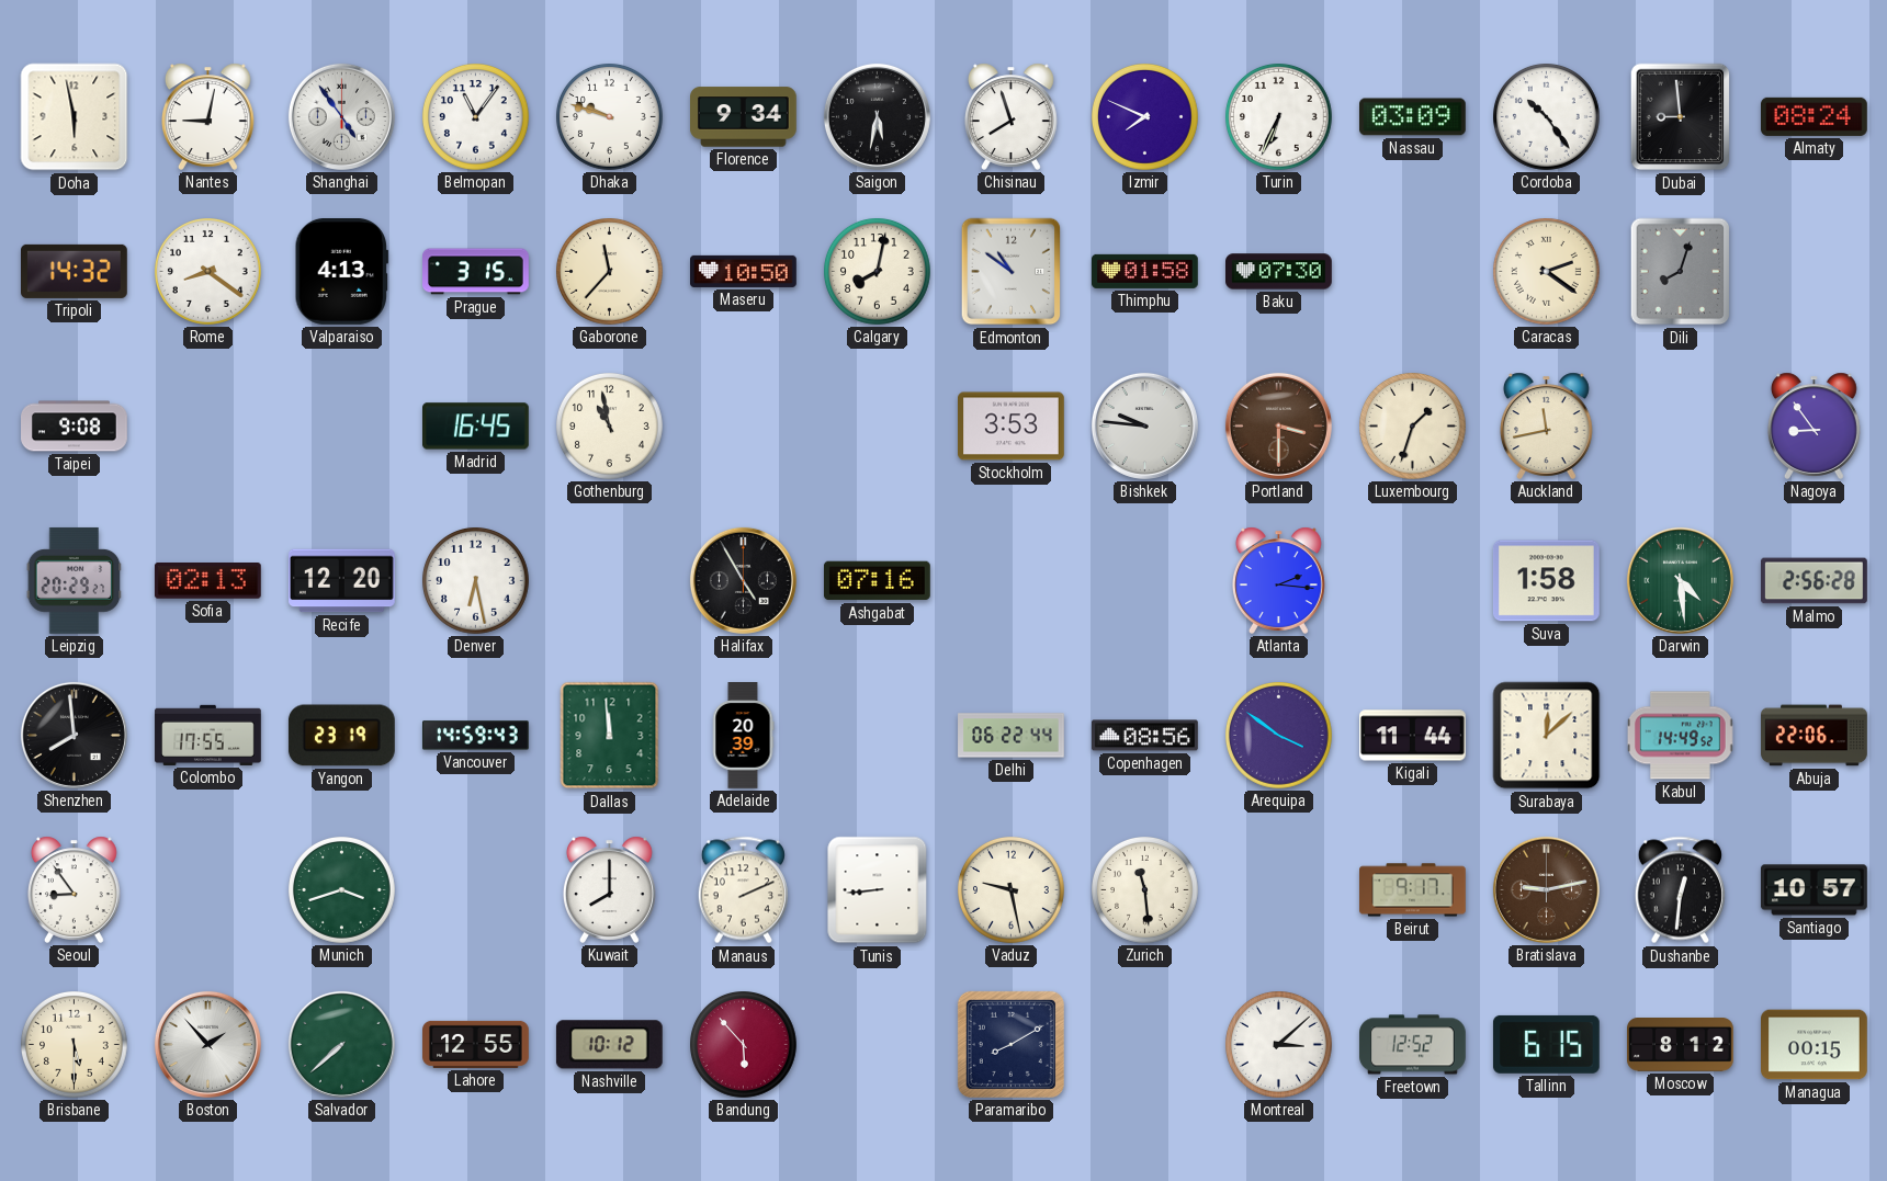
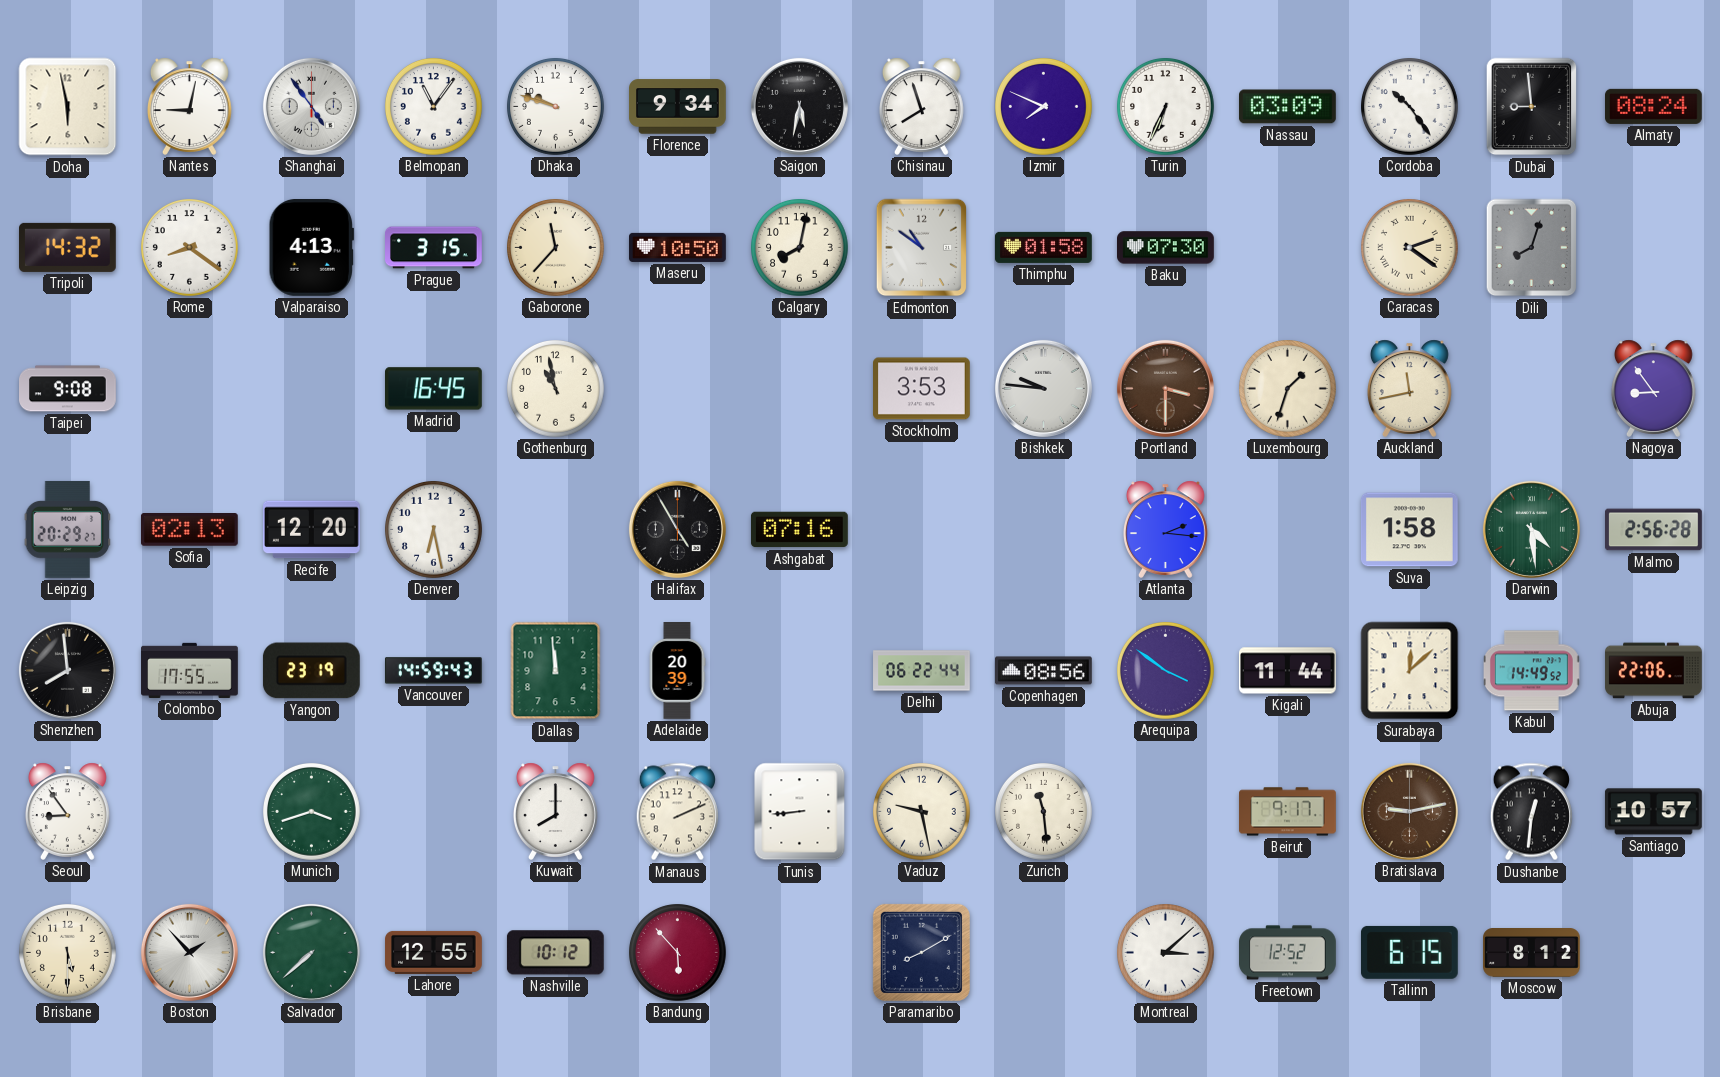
Managua: 00:15 -> none
